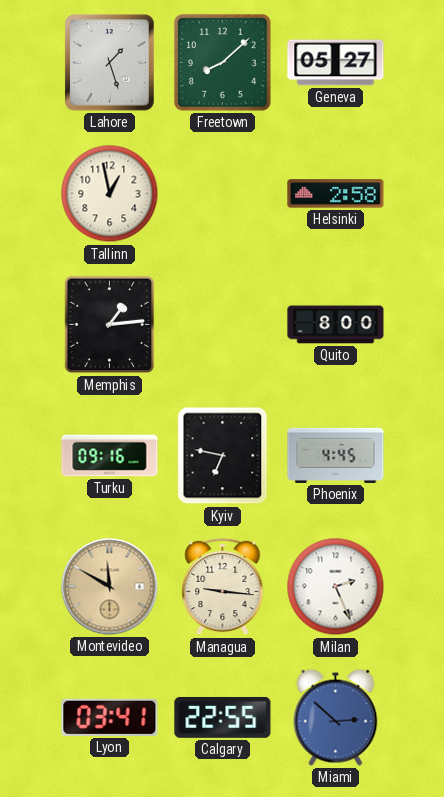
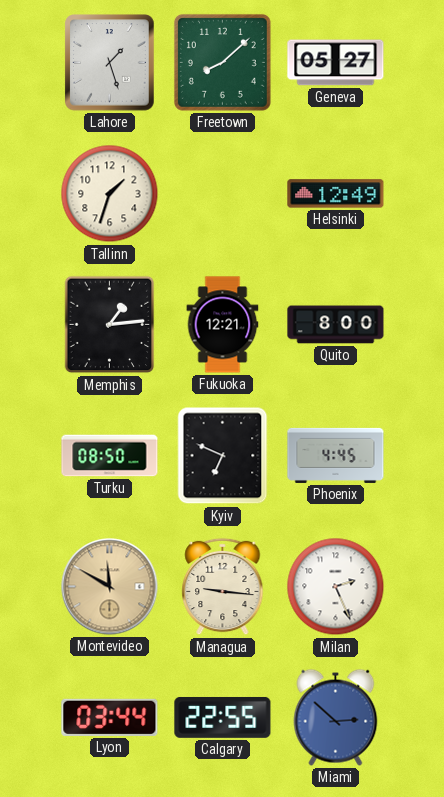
Tallinn: 12:58 -> 1:33
Helsinki: 2:58 -> 12:49
Fukuoka: none -> 12:21
Turku: 09:16 -> 08:50
Kyiv: 6:47 -> 6:49
Lyon: 03:41 -> 03:44
